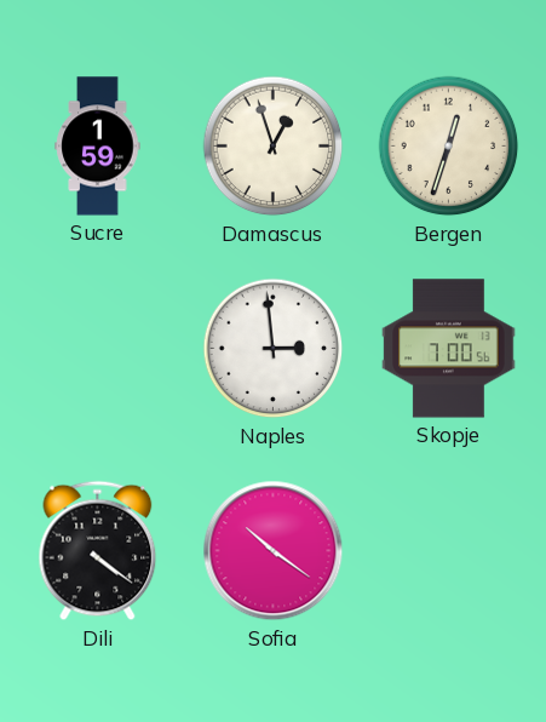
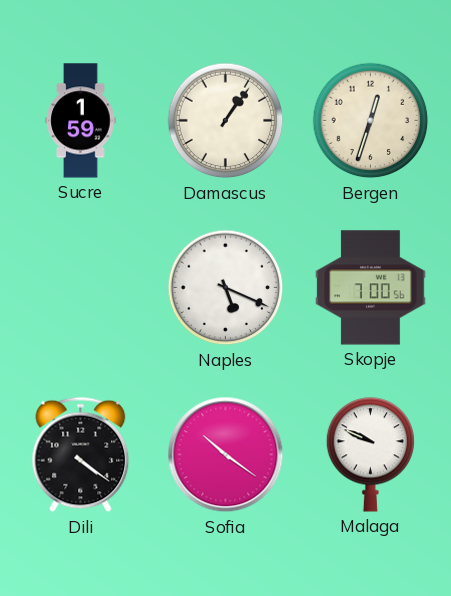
Damascus: 12:57 -> 1:06
Naples: 2:59 -> 5:19
Malaga: none -> 9:49
